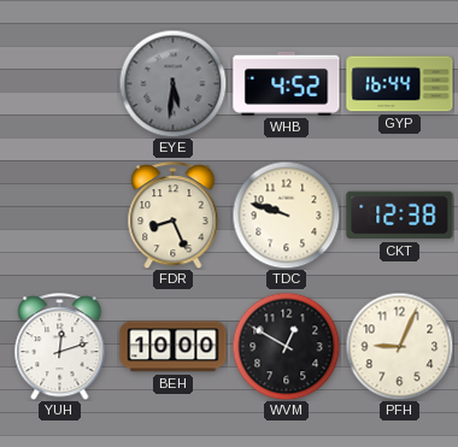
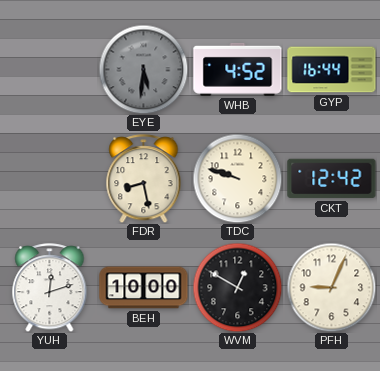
FDR: 8:26 -> 8:28
CKT: 12:38 -> 12:42
